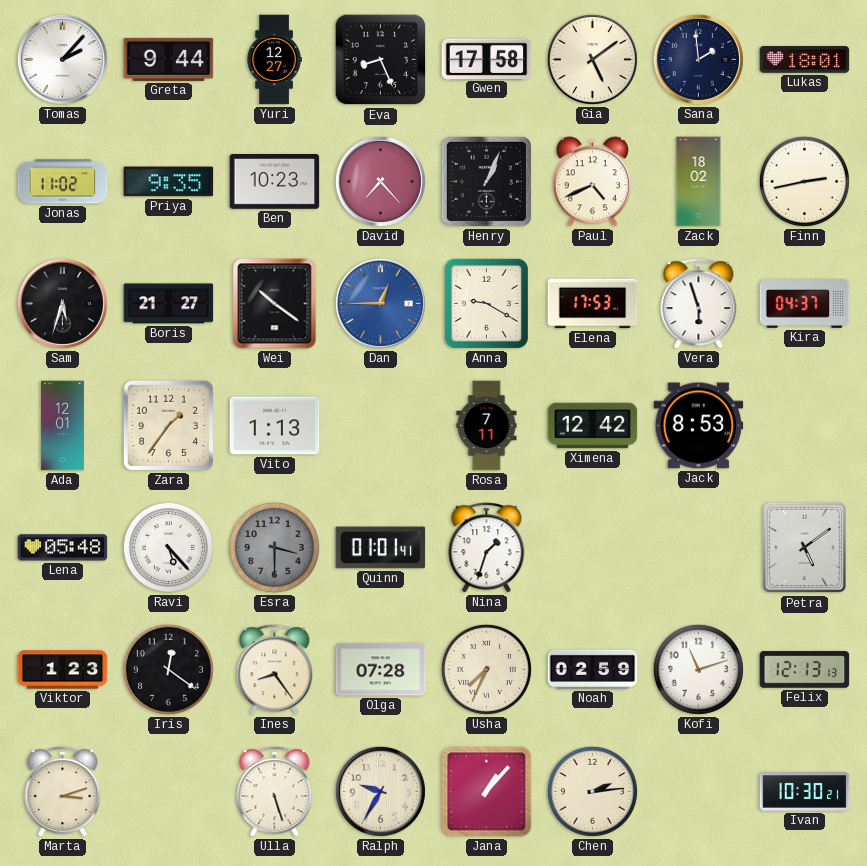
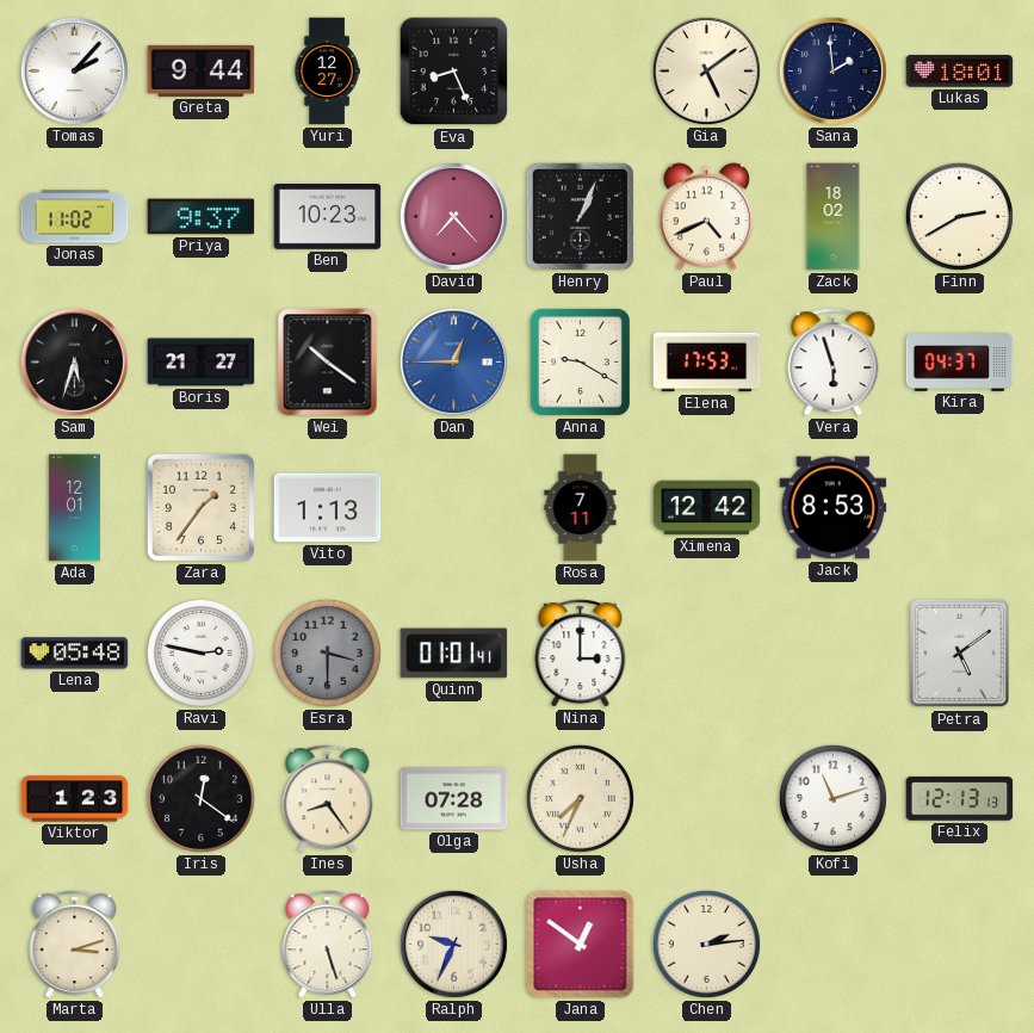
Gwen: 17:58 -> none
Priya: 9:35 -> 9:37
Finn: 2:43 -> 2:40
Ravi: 5:23 -> 2:47
Nina: 1:33 -> 3:00
Noah: 02:59 -> none
Ralph: 9:35 -> 9:34
Jana: 1:07 -> 12:51
Ivan: 10:30 -> none
